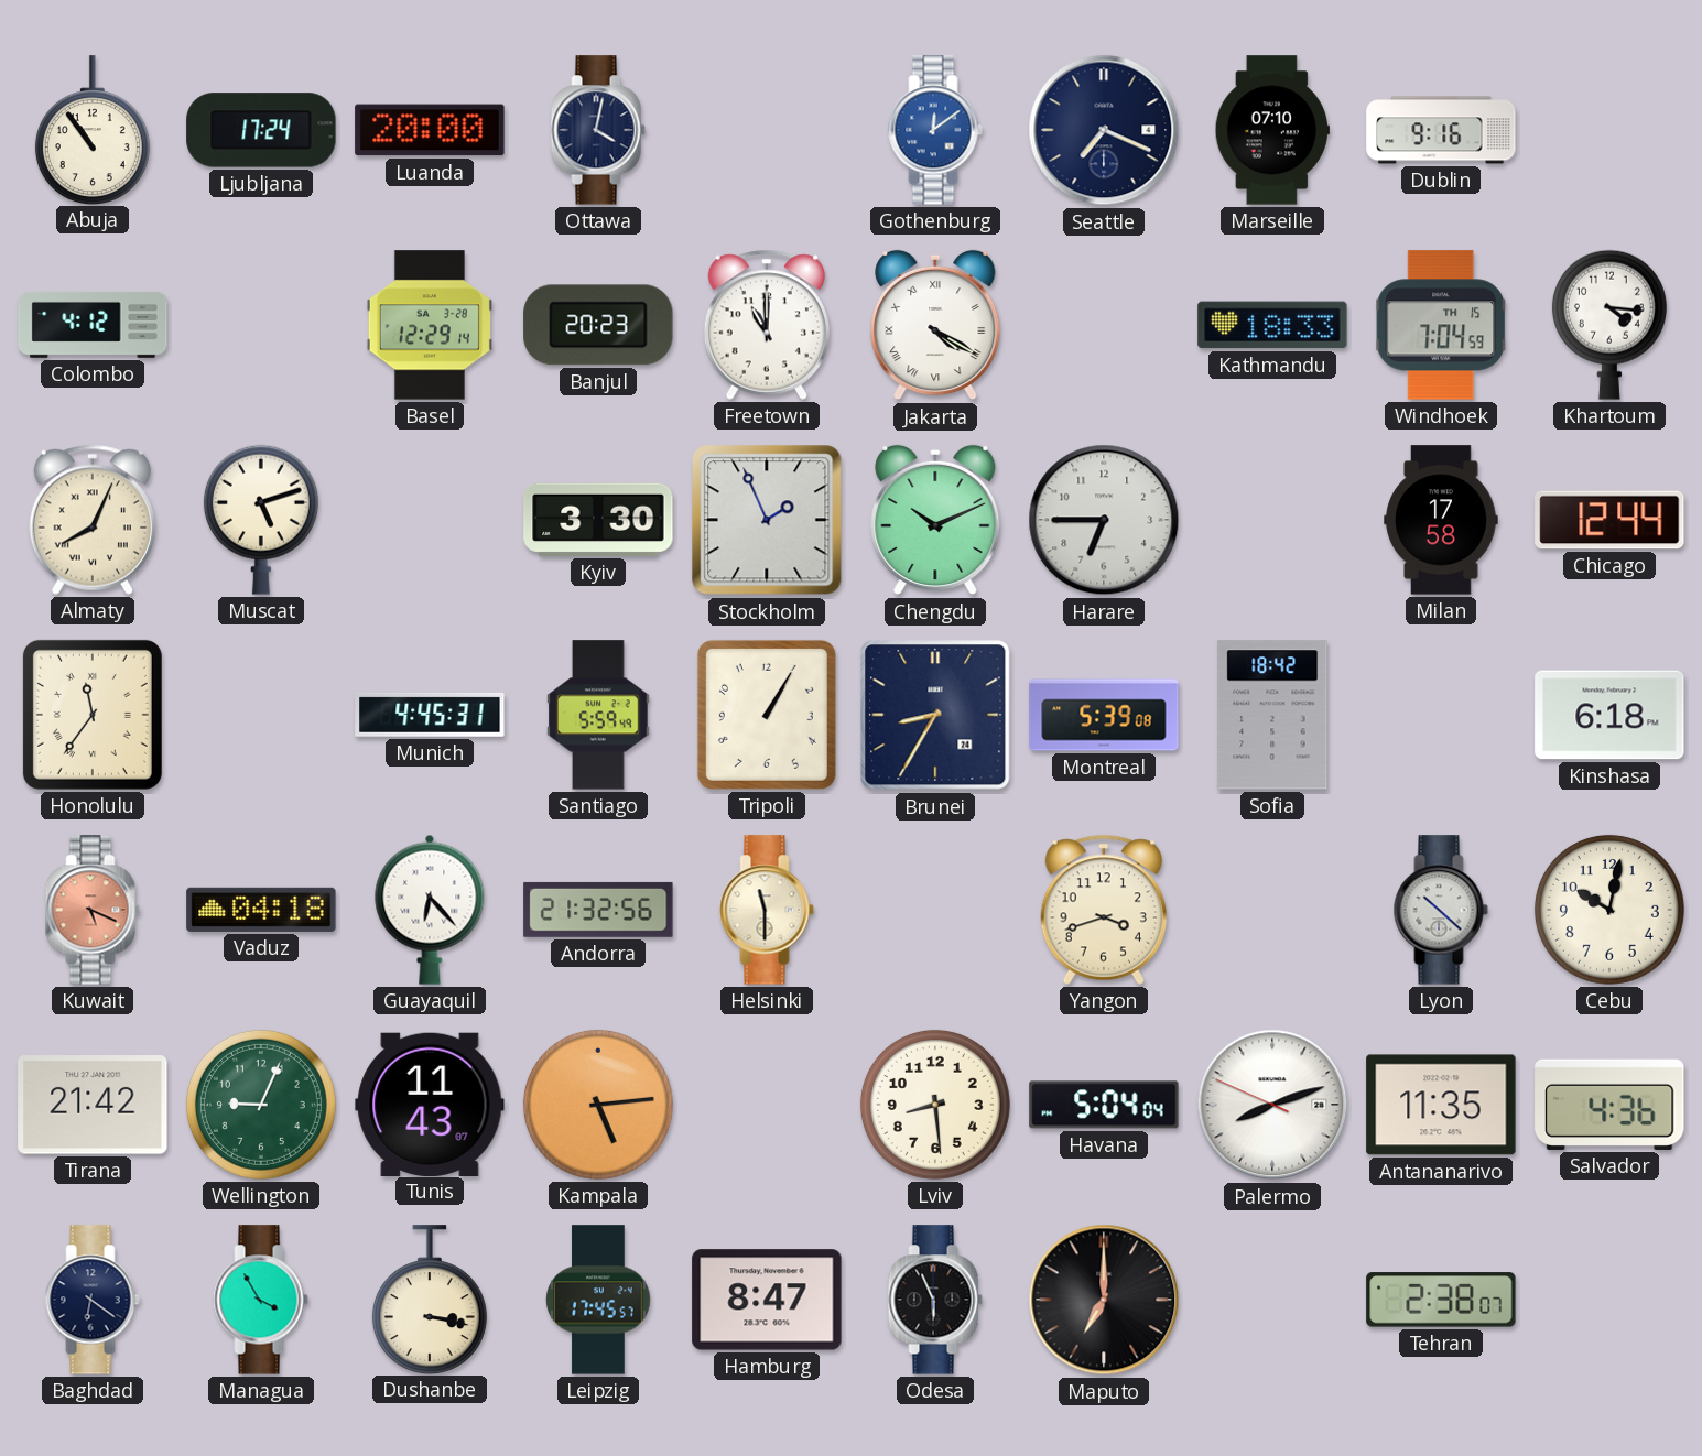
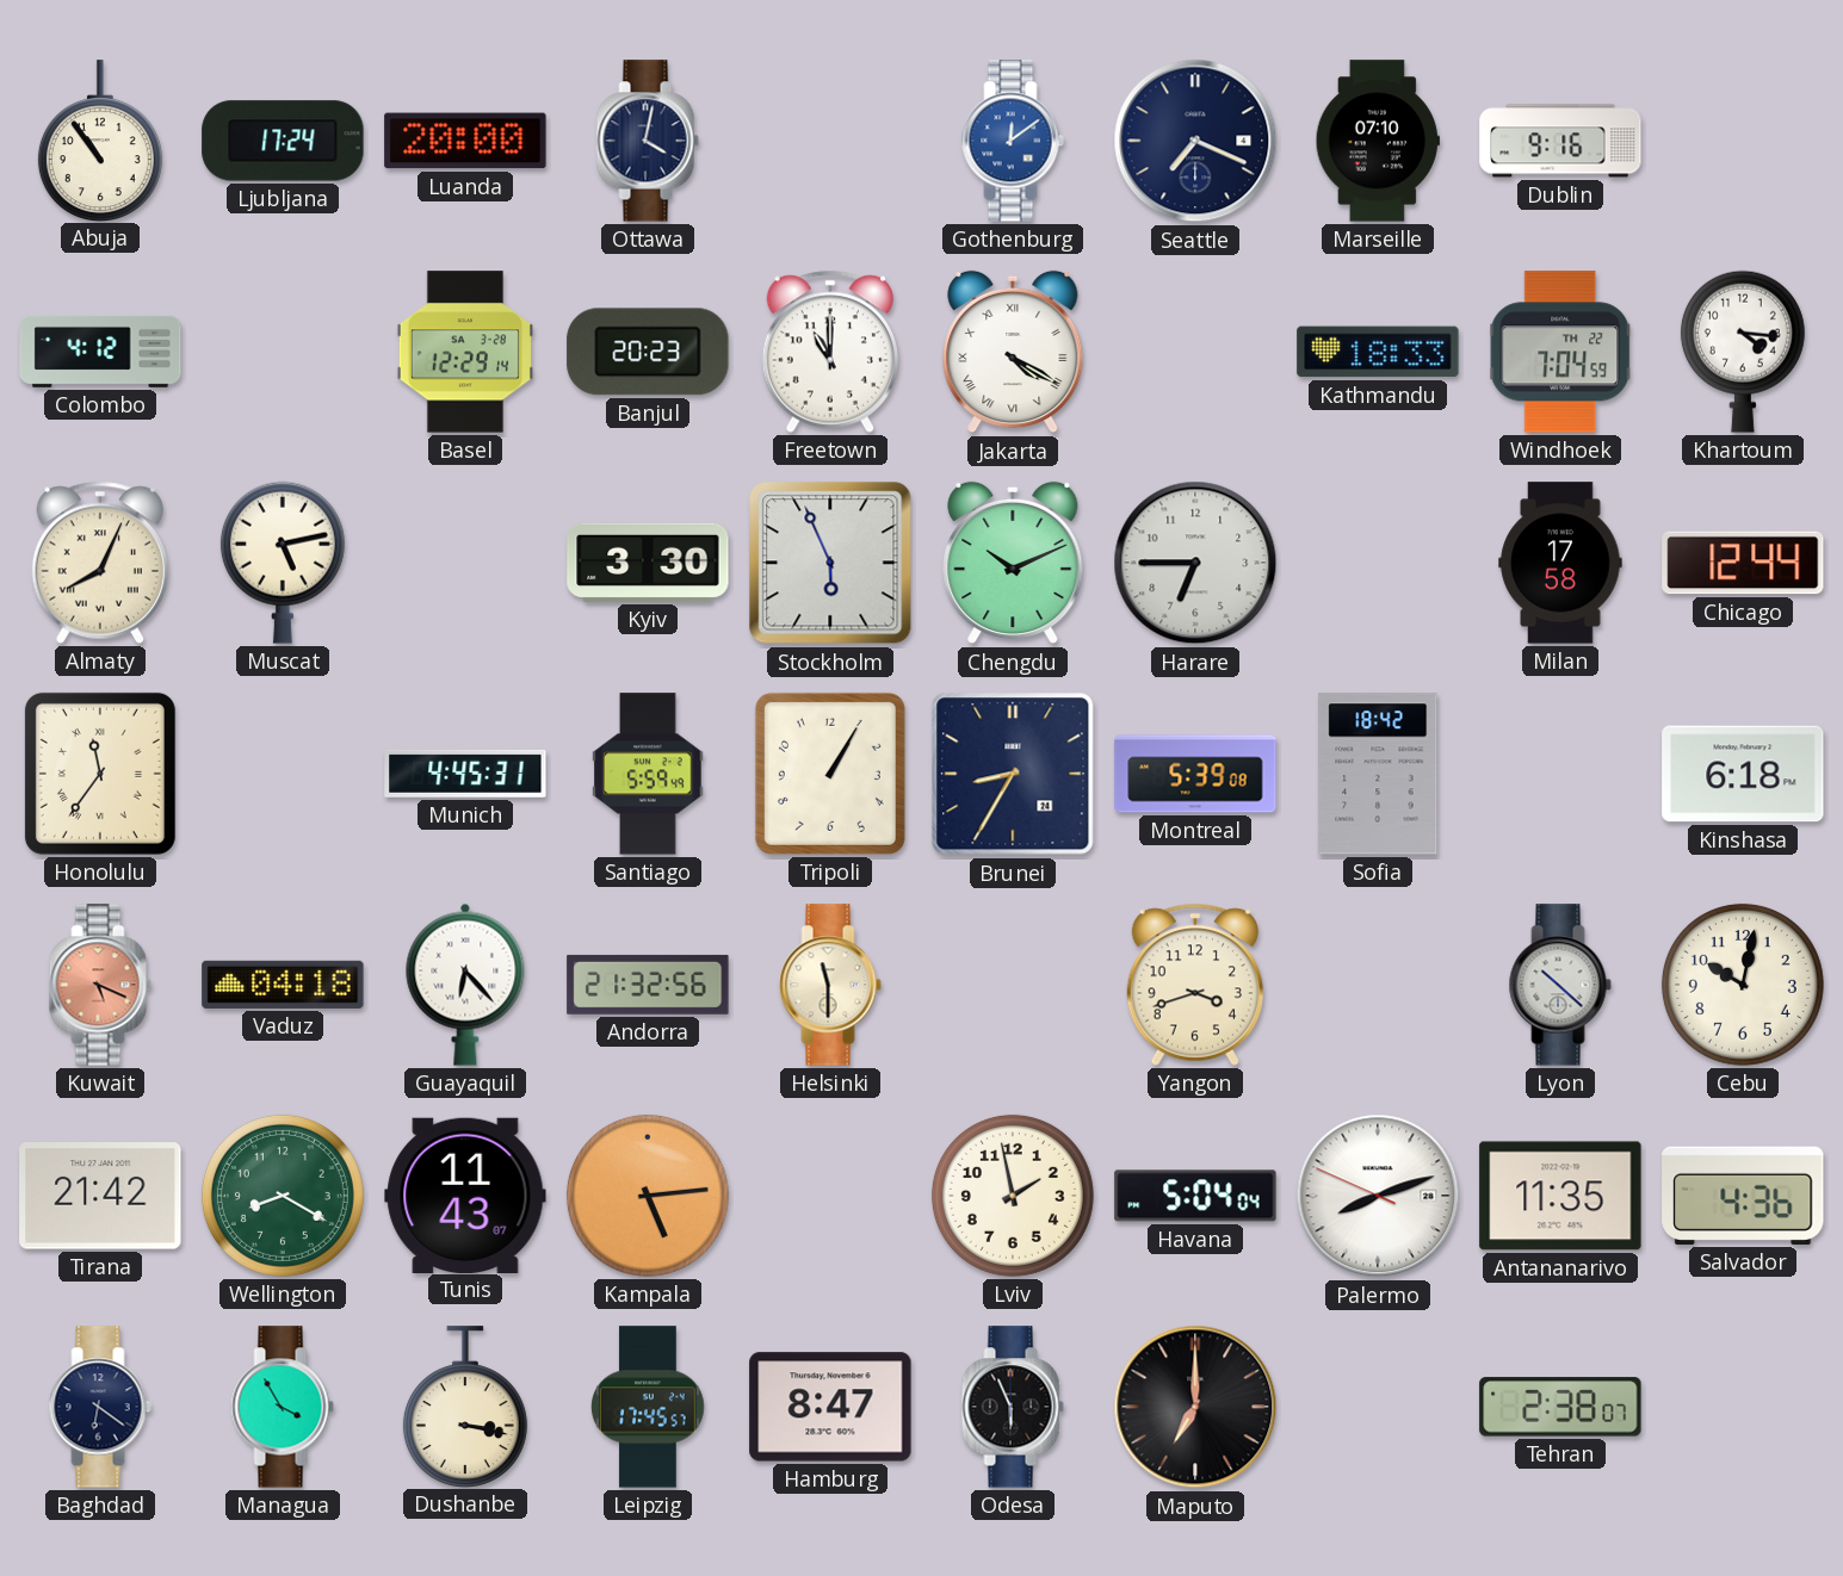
Windhoek date: TH 15 -> TH 22
Muscat: 5:12 -> 5:13
Stockholm: 1:56 -> 5:56
Wellington: 9:04 -> 8:20
Lviv: 8:29 -> 1:58
